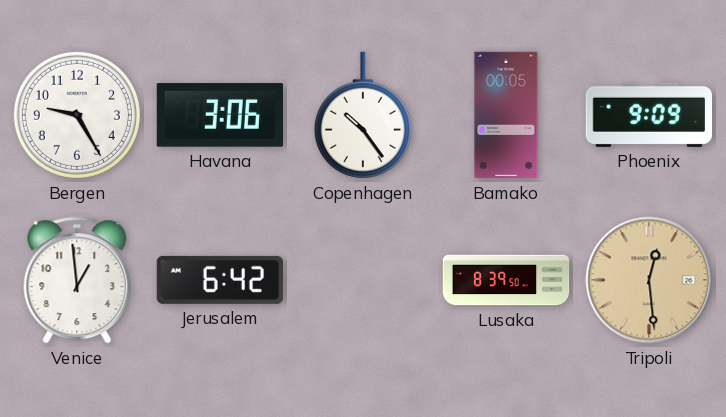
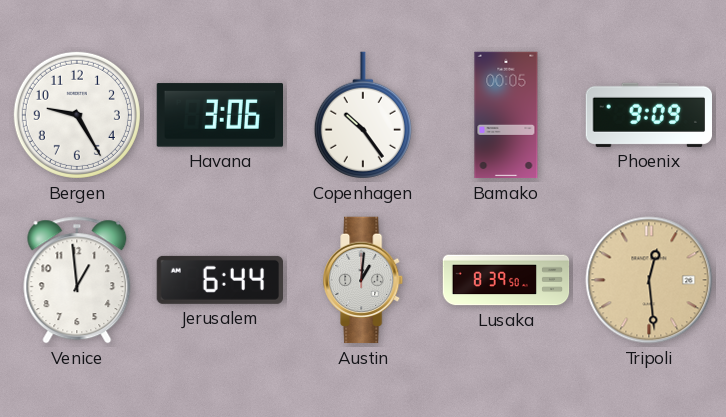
Jerusalem: 6:42 -> 6:44
Austin: none -> 1:01
